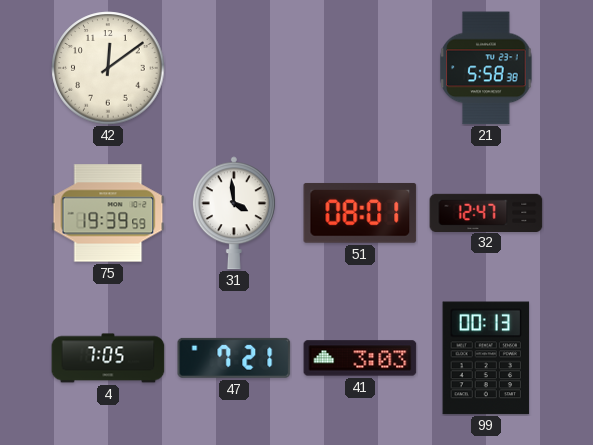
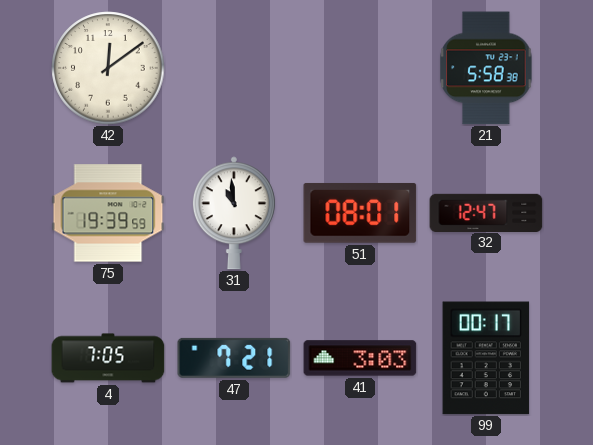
31: 3:59 -> 10:59
99: 00:13 -> 00:17
